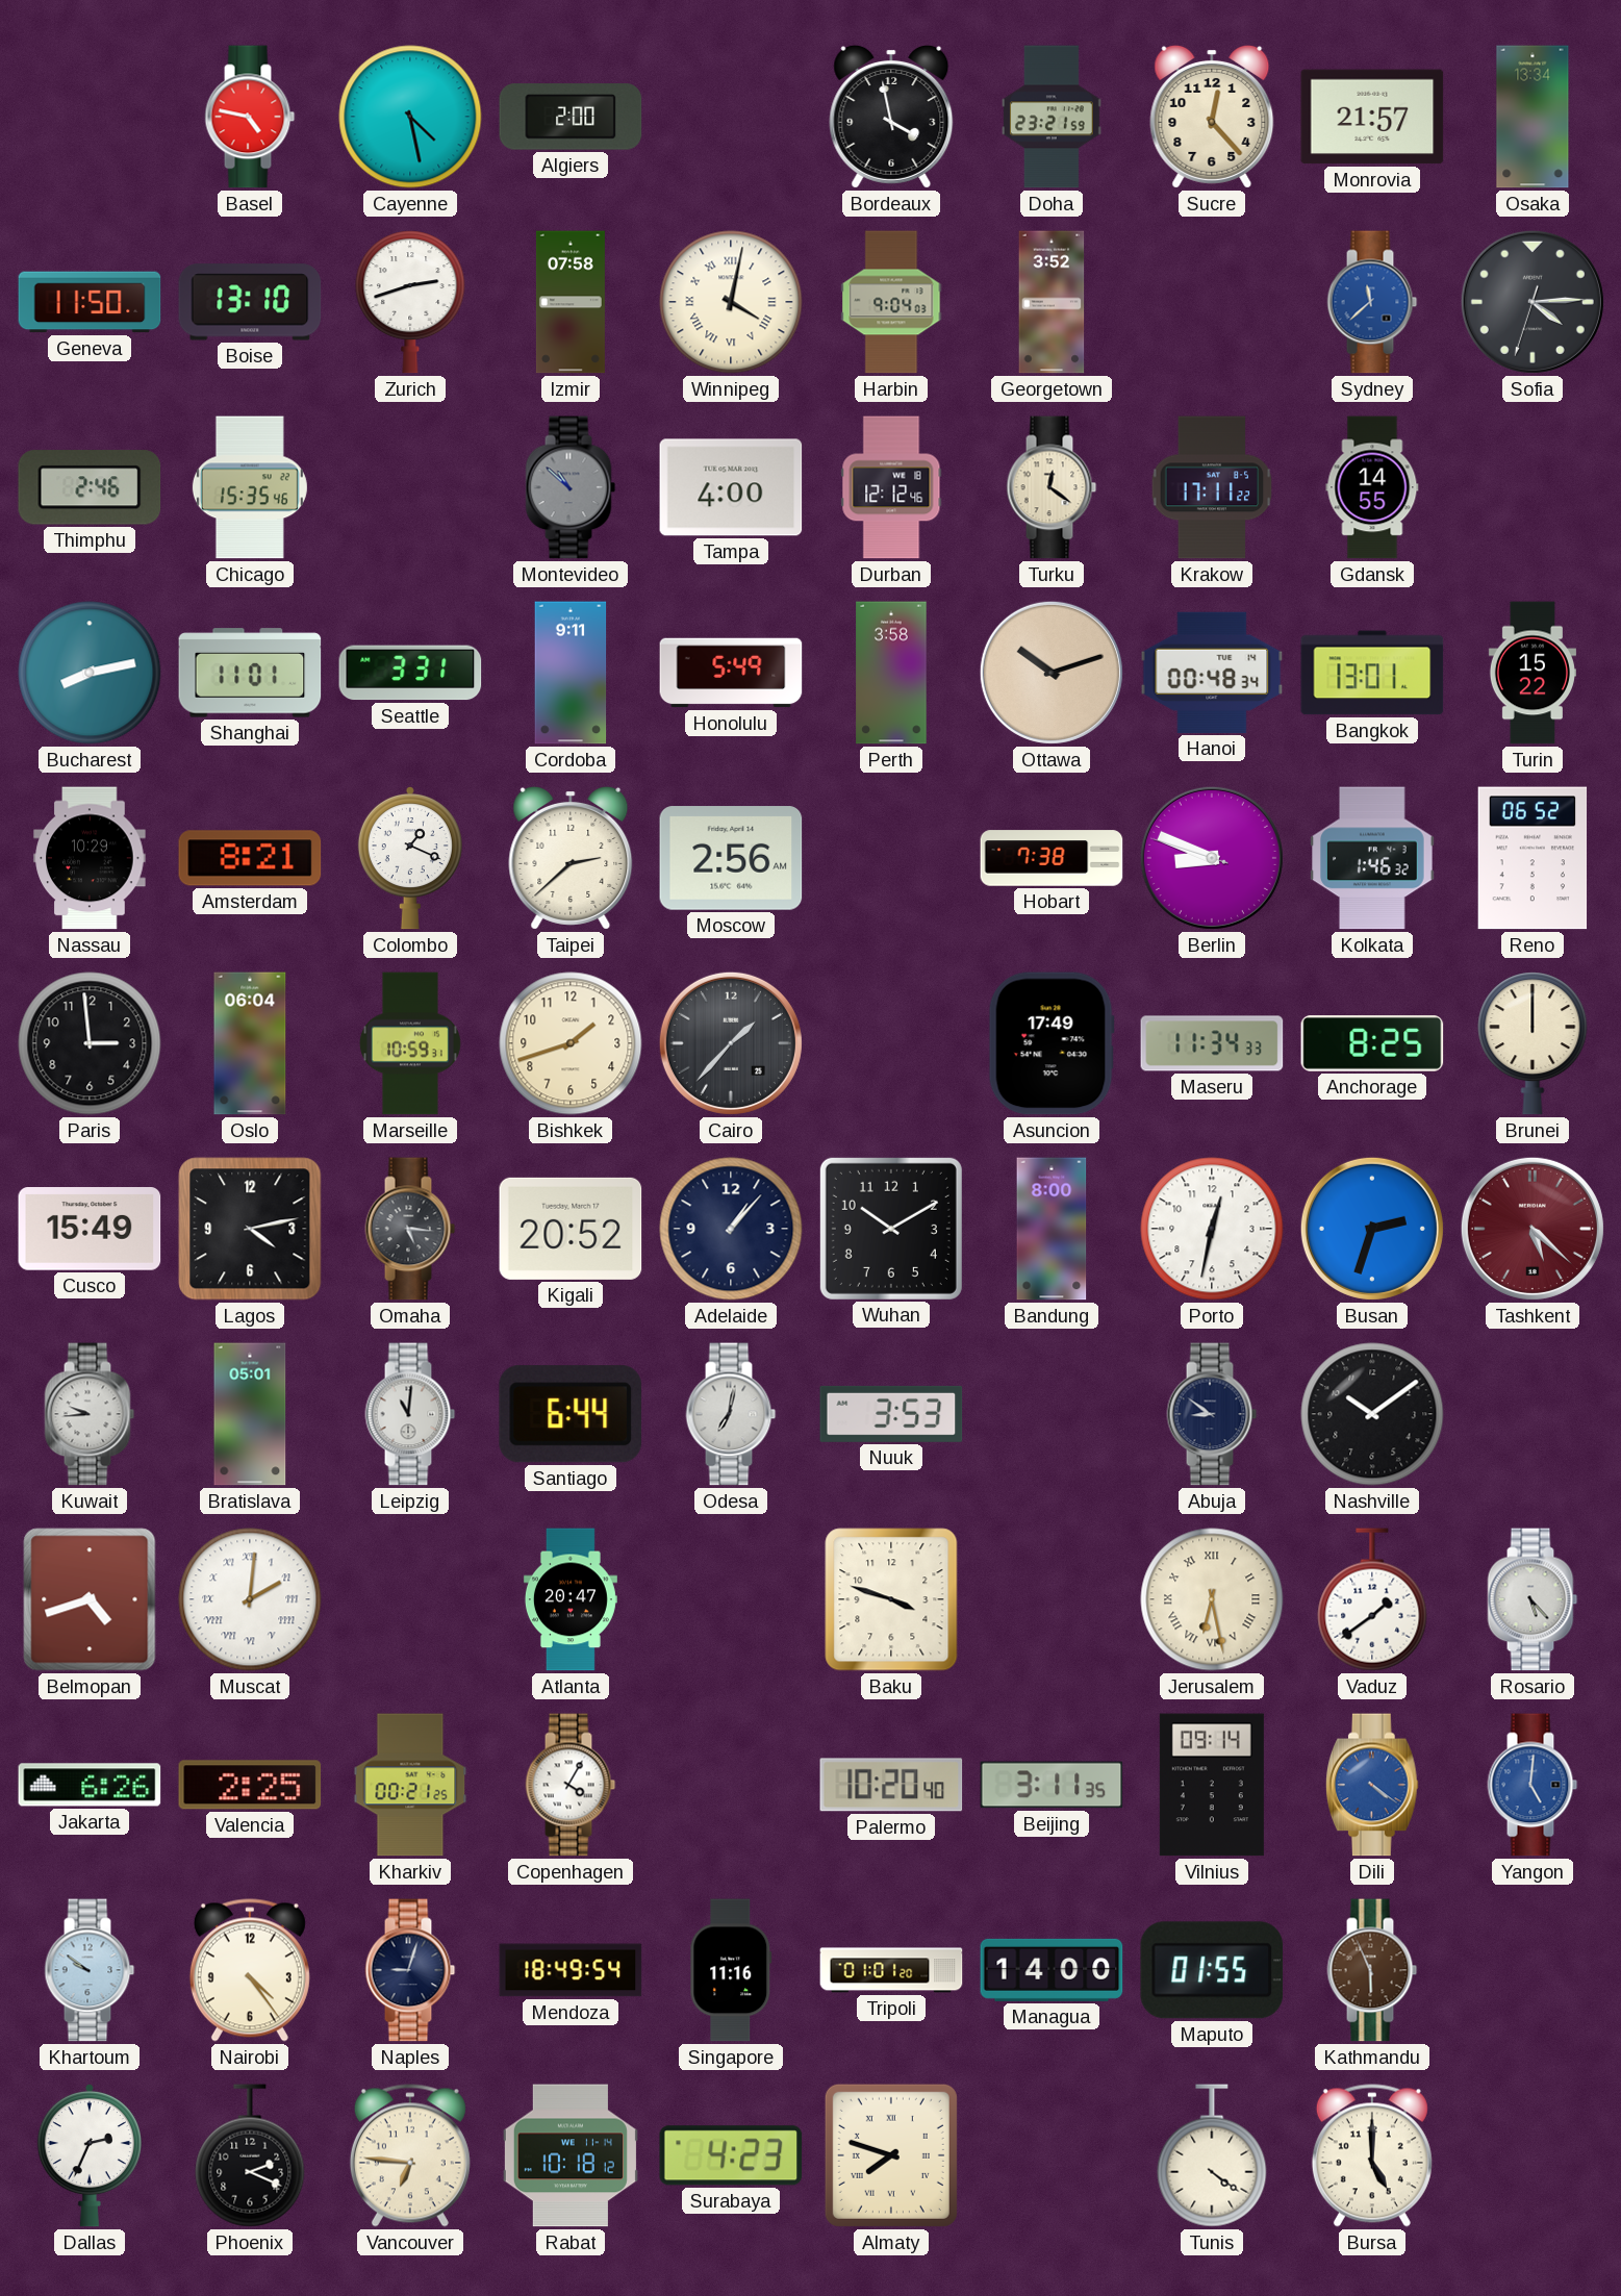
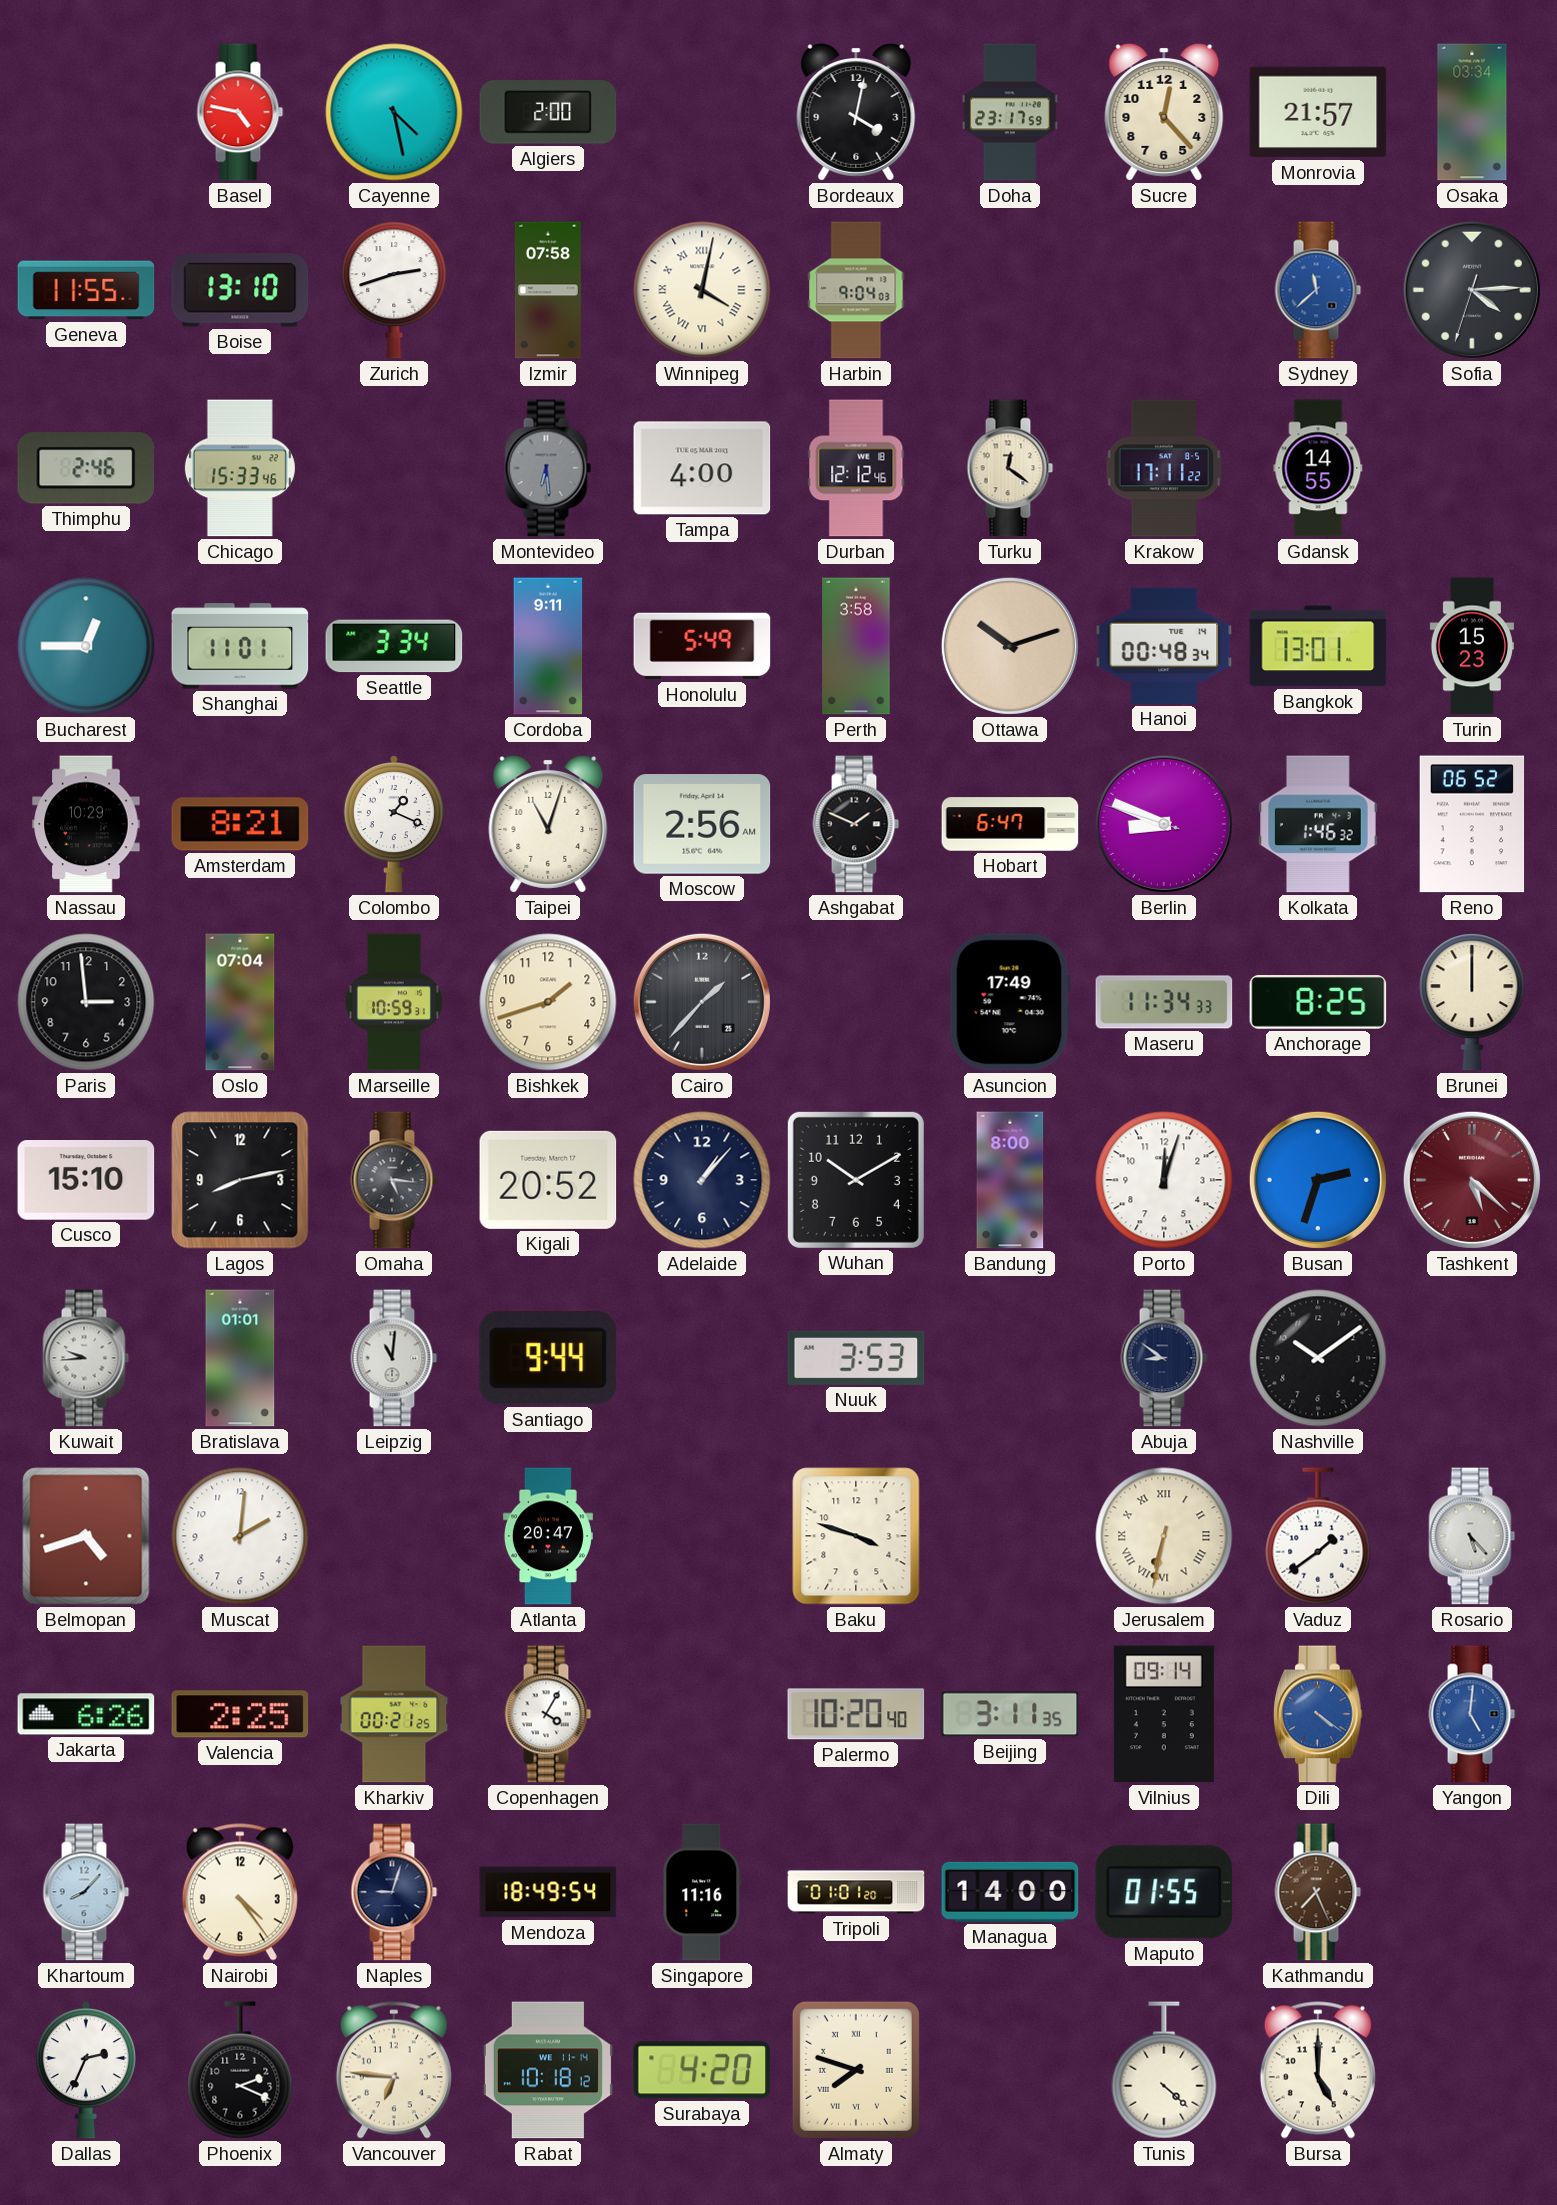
Bordeaux: 3:58 -> 4:02
Doha: 23:21 -> 23:17
Osaka: 13:34 -> 03:34
Geneva: 11:50 -> 11:55
Georgetown: 3:52 -> none
Chicago: 15:35 -> 15:33
Montevideo: 10:52 -> 6:29
Bucharest: 8:13 -> 12:45
Seattle: 3:31 -> 3:34
Turin: 15:22 -> 15:23
Taipei: 2:38 -> 11:03
Ashgabat: none -> 1:49
Hobart: 7:38 -> 6:47
Oslo: 06:04 -> 07:04
Cusco: 15:49 -> 15:10
Lagos: 4:13 -> 8:13
Porto: 12:32 -> 12:03
Bratislava: 05:01 -> 01:01
Santiago: 6:44 -> 9:44
Odesa: 7:02 -> none
Muscat numerals: Roman -> Arabic
Jerusalem: 6:28 -> 6:32
Khartoum: 9:51 -> 8:07
Kathmandu: 5:56 -> 7:26
Surabaya: 4:23 -> 4:20
Tunis: 4:21 -> 4:22
